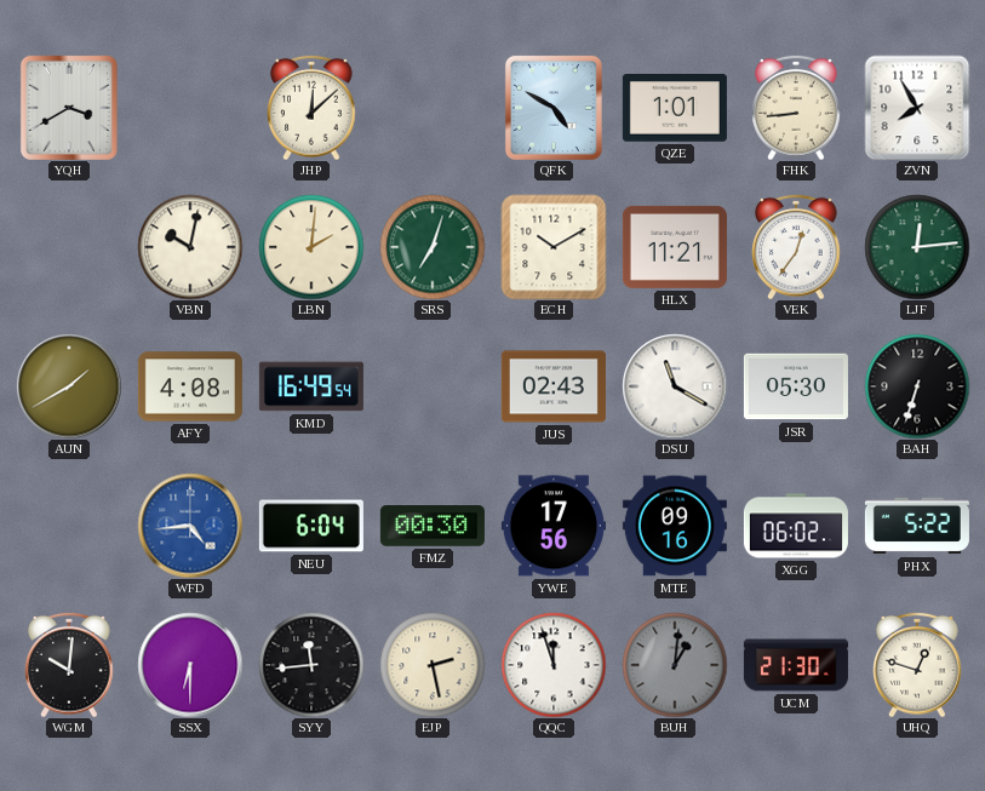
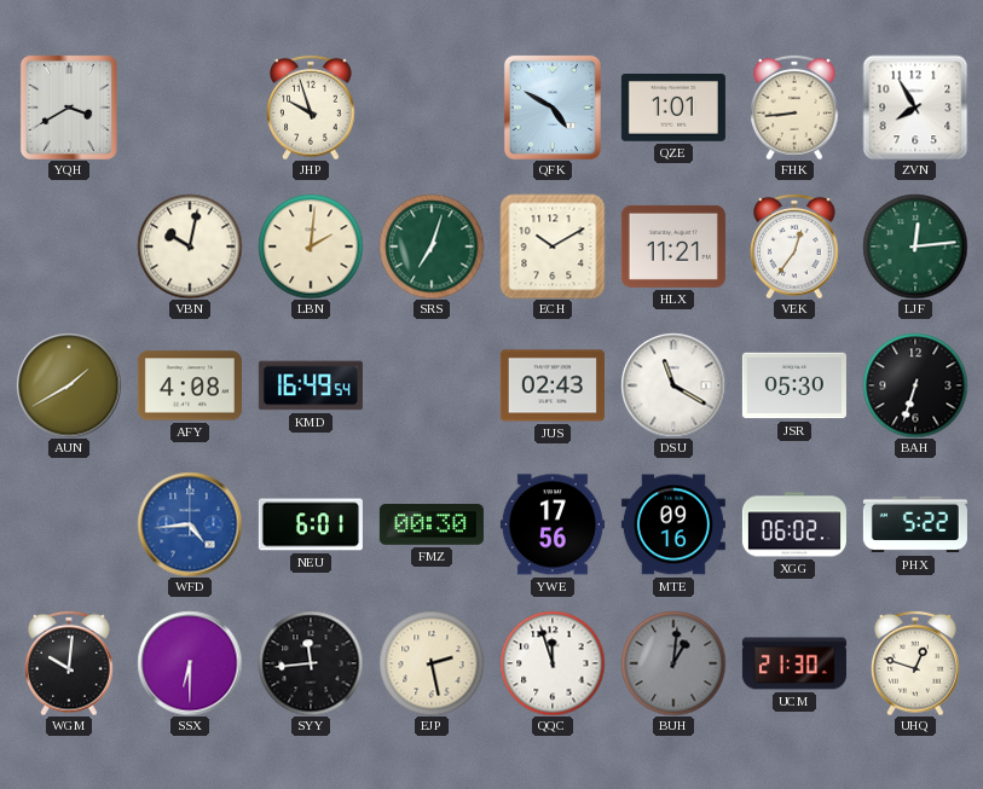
JHP: 12:08 -> 9:57
NEU: 6:04 -> 6:01
